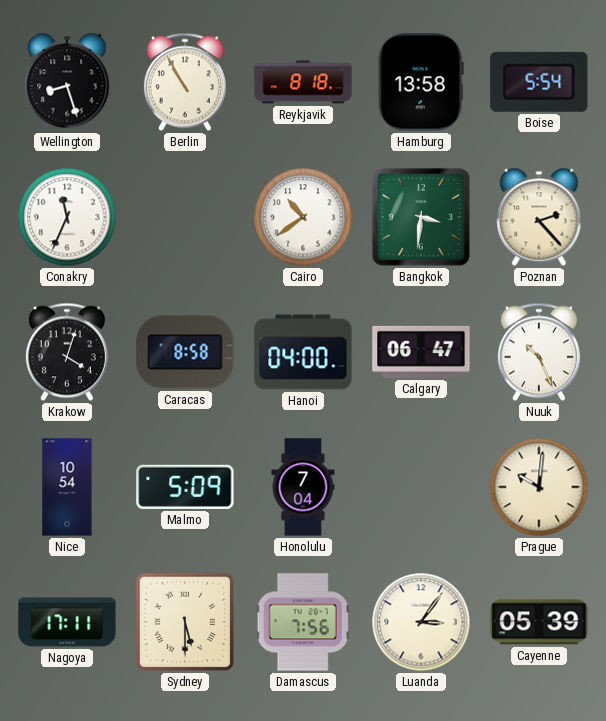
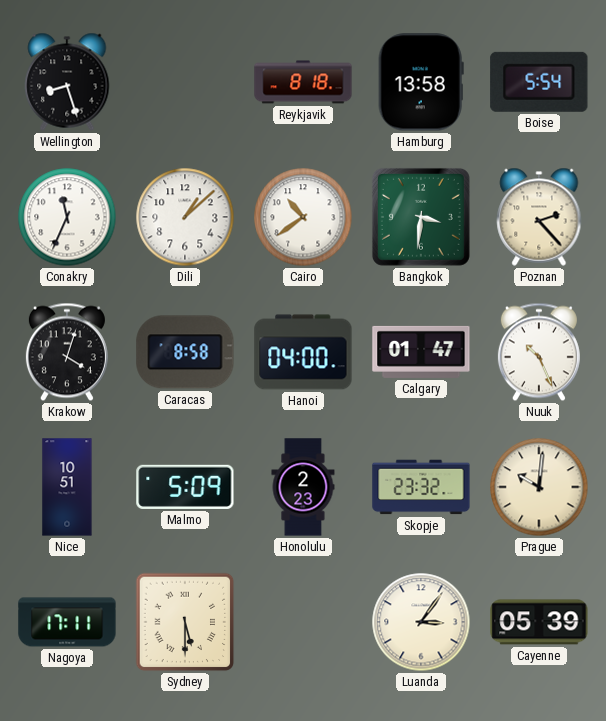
Berlin: 10:55 -> none
Dili: none -> 1:08
Calgary: 06:47 -> 01:47
Nice: 10:54 -> 10:51
Honolulu: 7:04 -> 2:23
Skopje: none -> 23:32
Damascus: 7:56 -> none
